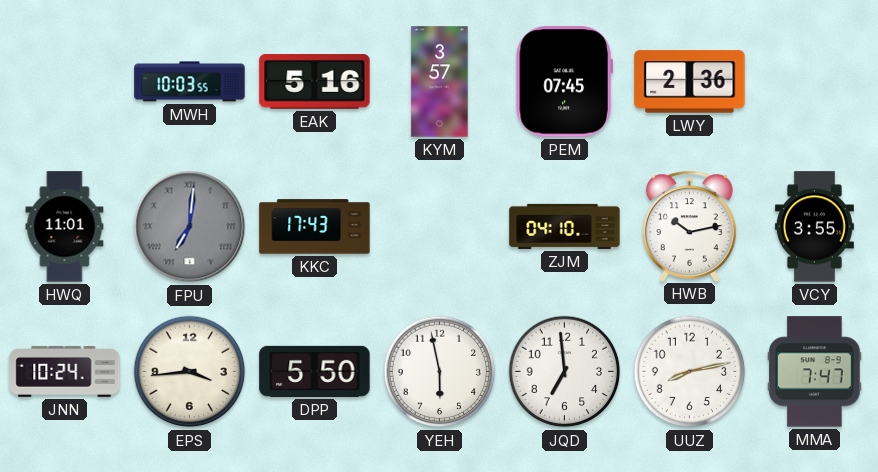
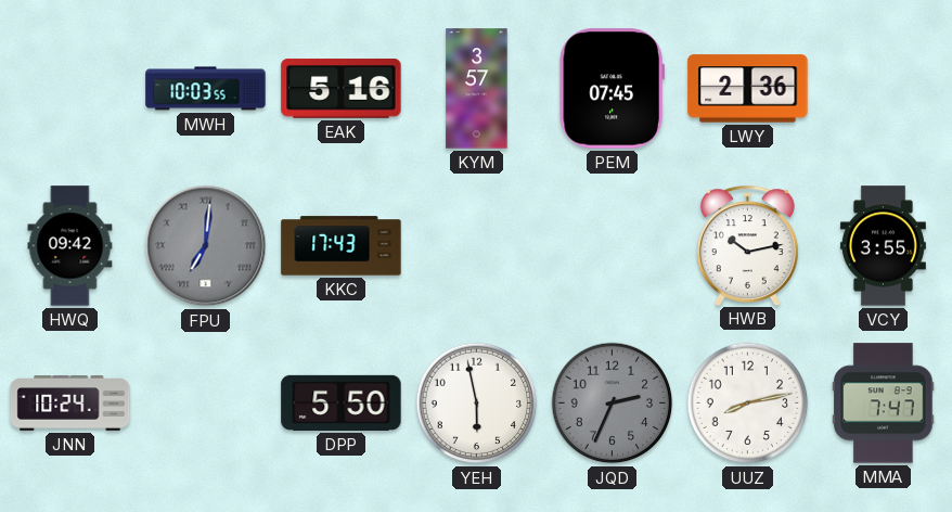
HWQ: 11:01 -> 09:42
ZJM: 04:10 -> none
EPS: 3:44 -> none
JQD: 6:59 -> 2:34
JQD dial: white -> grey
